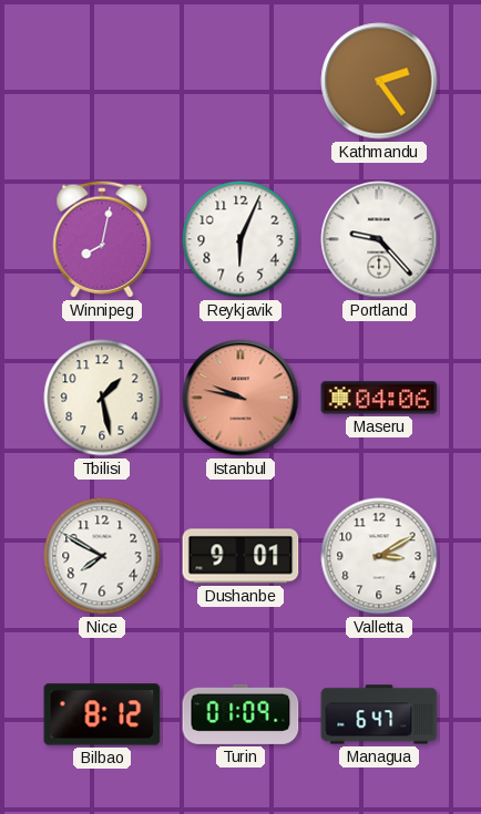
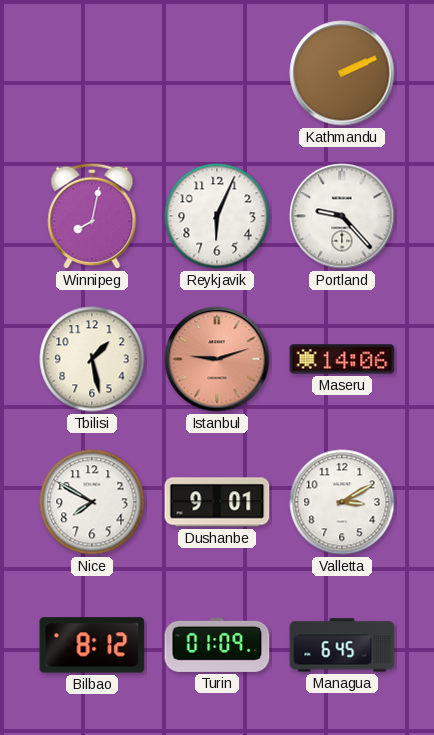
Kathmandu: 2:24 -> 2:11
Istanbul: 9:47 -> 9:12
Maseru: 04:06 -> 14:06
Managua: 6:47 -> 6:45
